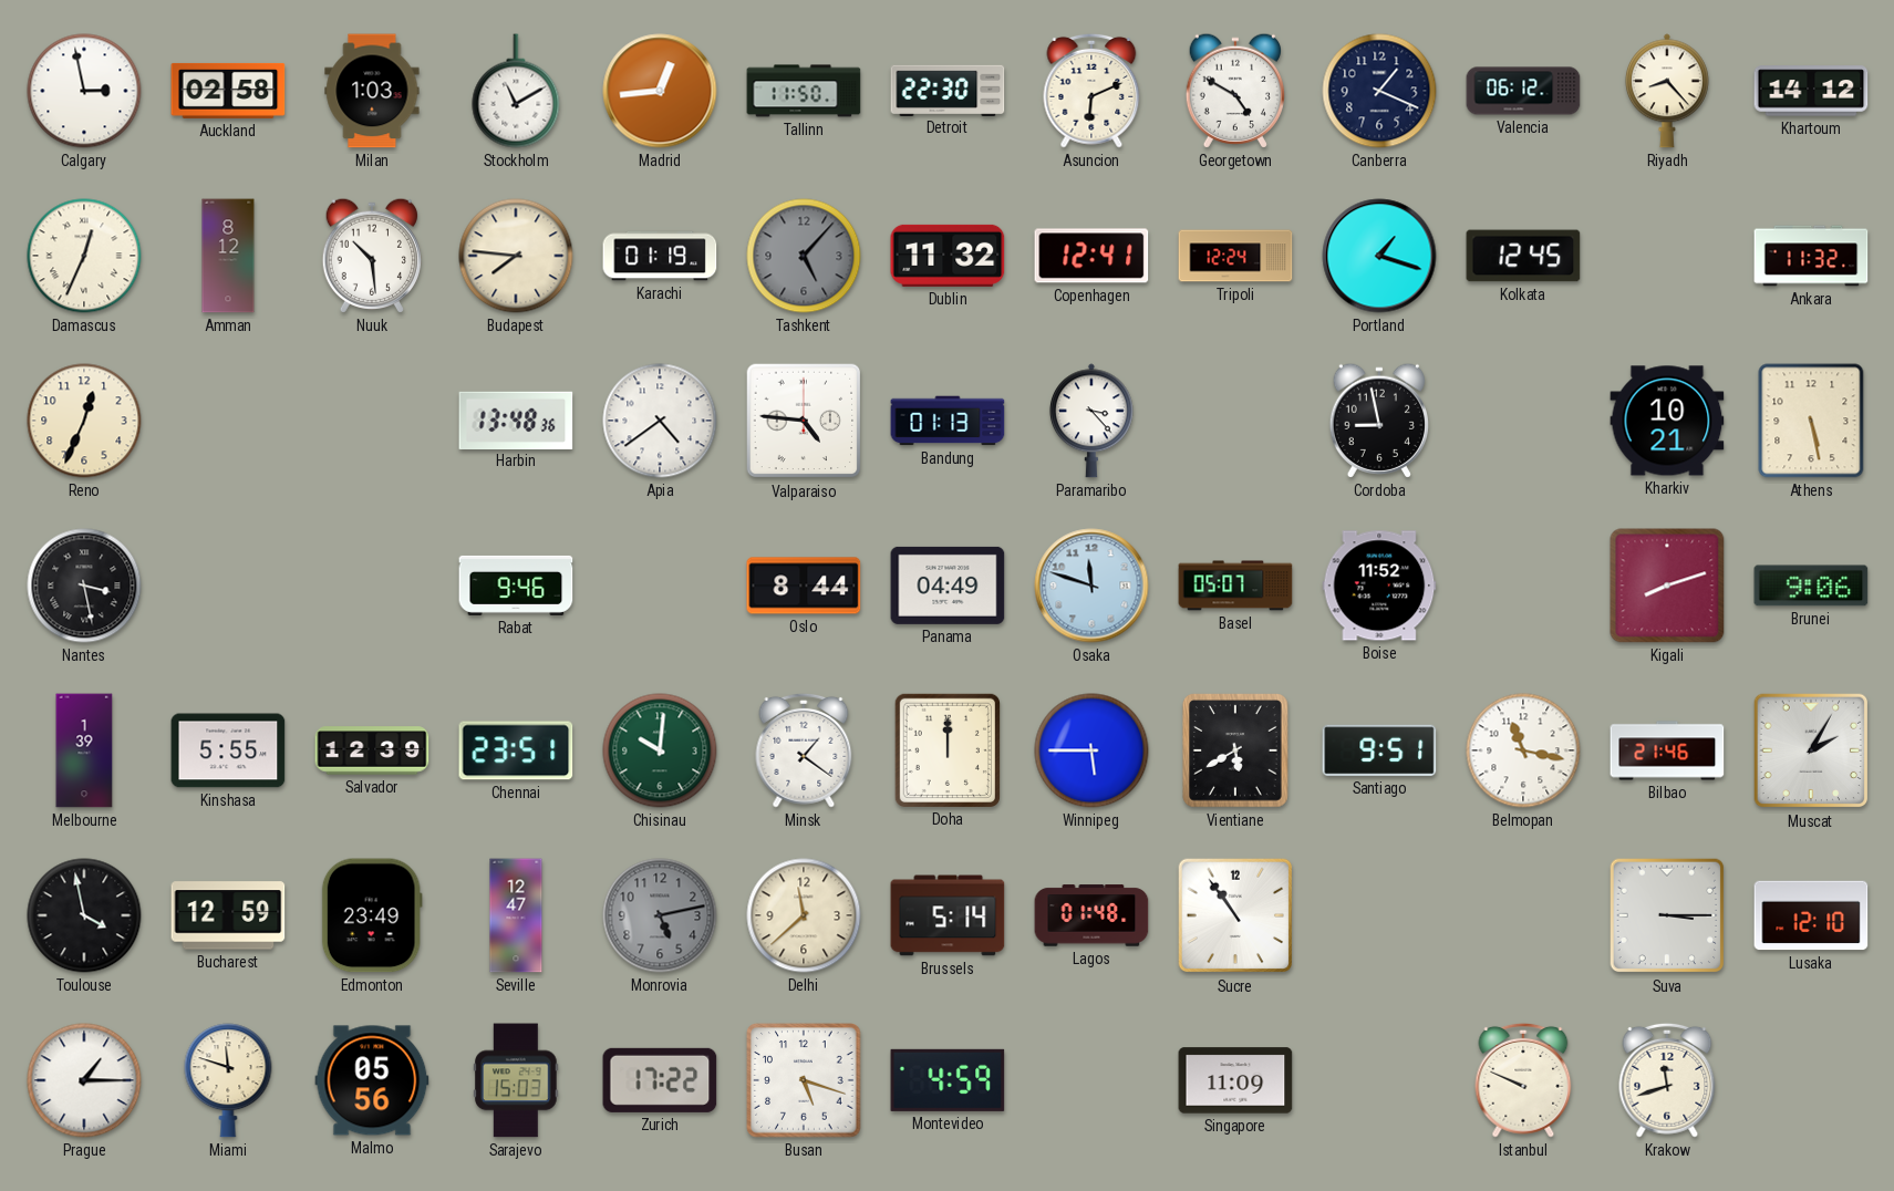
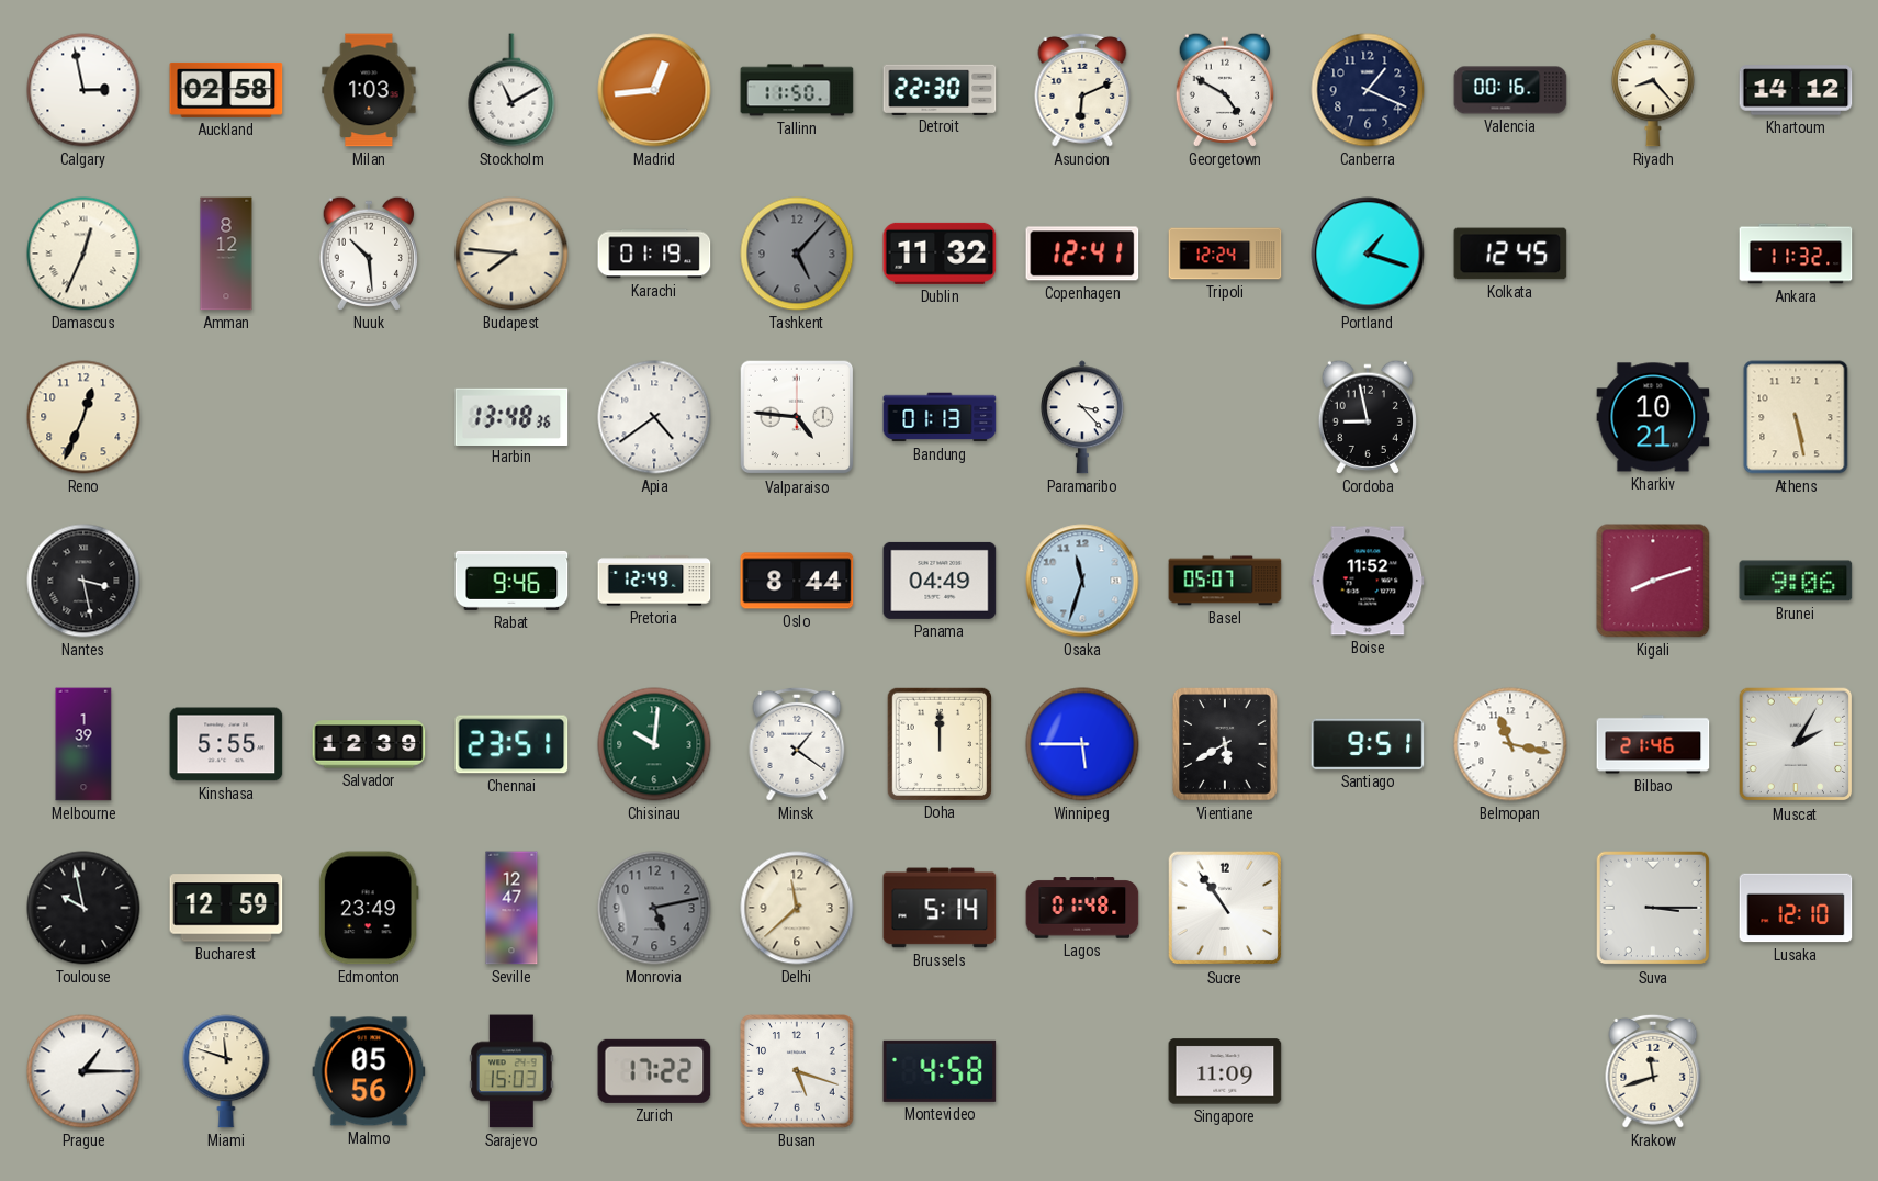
Valencia: 06:12 -> 00:16
Pretoria: none -> 12:49
Osaka: 11:48 -> 11:33
Toulouse: 3:58 -> 9:58
Montevideo: 4:59 -> 4:58
Istanbul: 9:49 -> none
